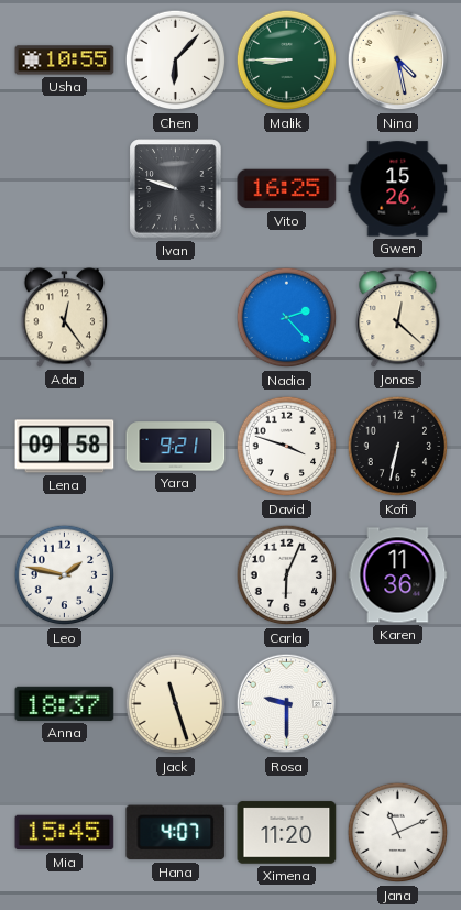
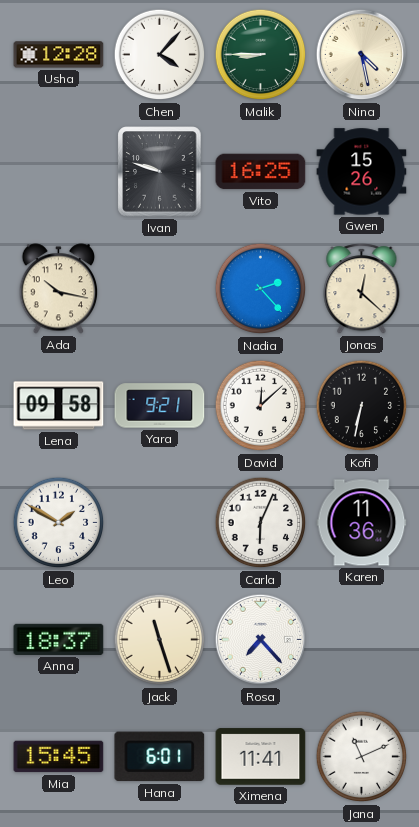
Usha: 10:55 -> 12:28
Chen: 6:07 -> 4:07
Ada: 12:24 -> 10:17
David: 3:48 -> 12:08
Leo: 1:47 -> 1:50
Rosa: 9:30 -> 7:23
Hana: 4:07 -> 6:01
Ximena: 11:20 -> 11:41
